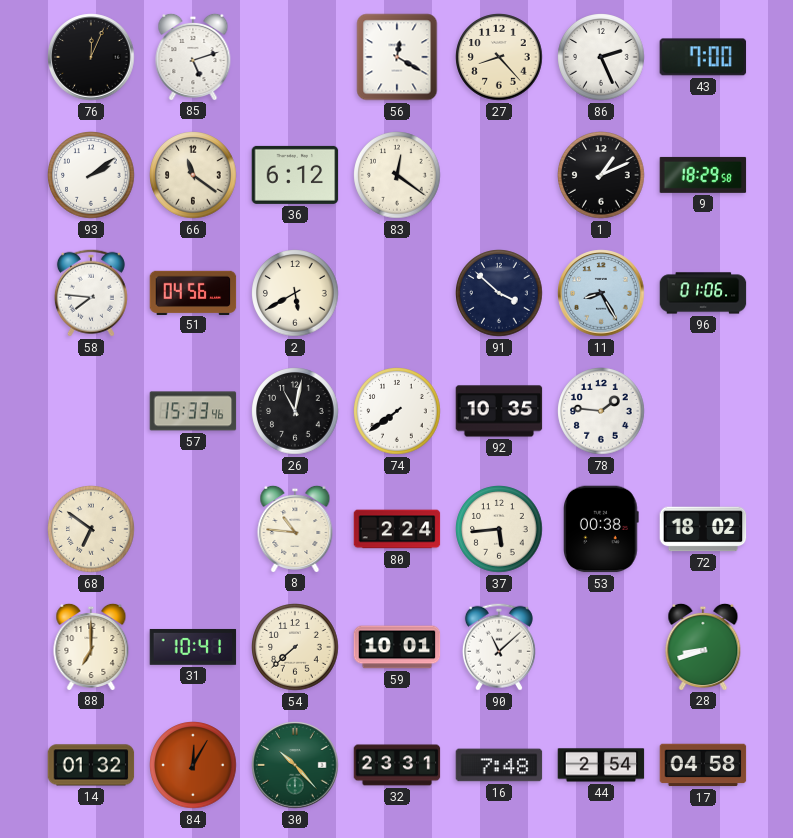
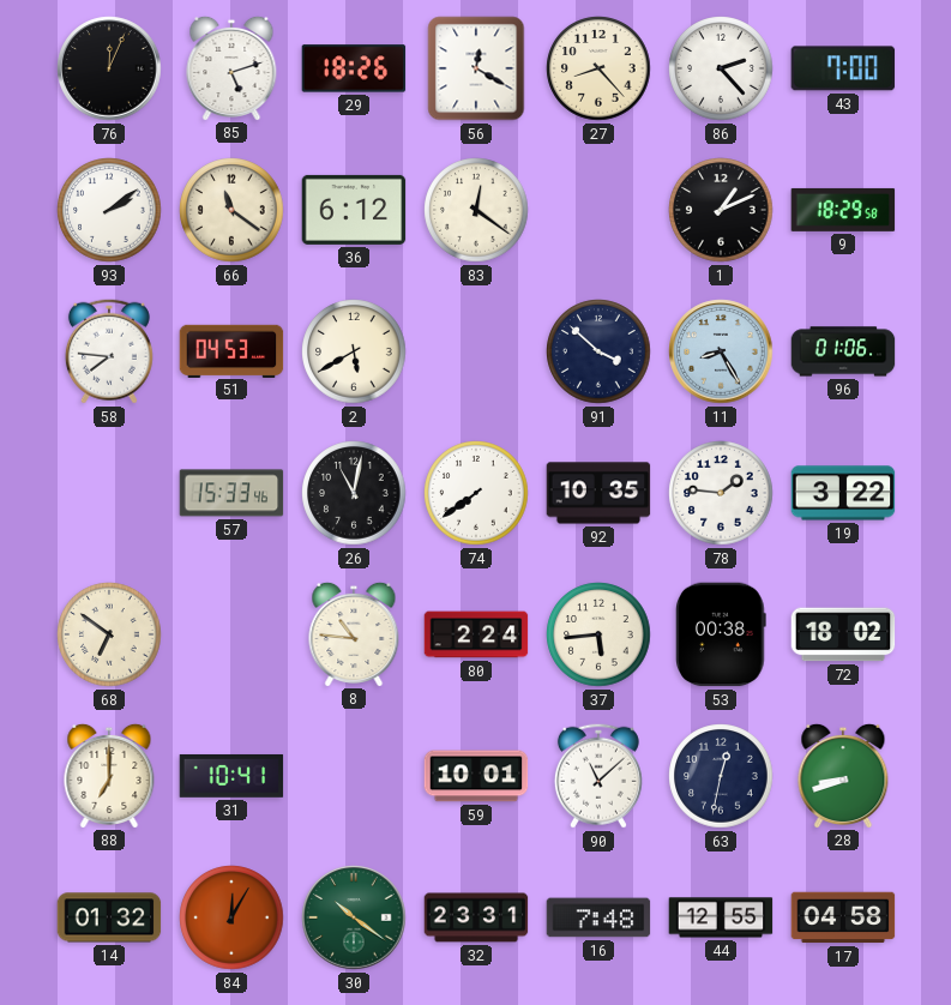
29: none -> 18:26
86: 2:26 -> 2:23
51: 04:56 -> 04:53
19: none -> 3:22
54: 7:38 -> none
63: none -> 12:32
30: 10:23 -> 10:21
44: 2:54 -> 12:55
